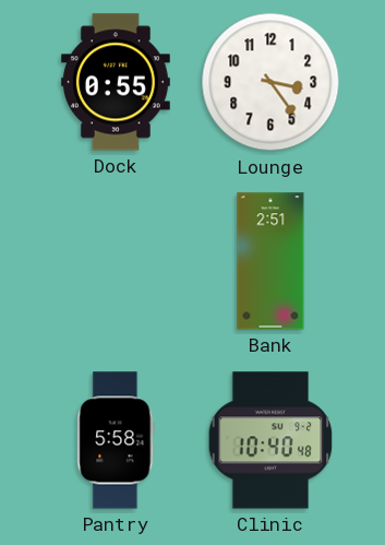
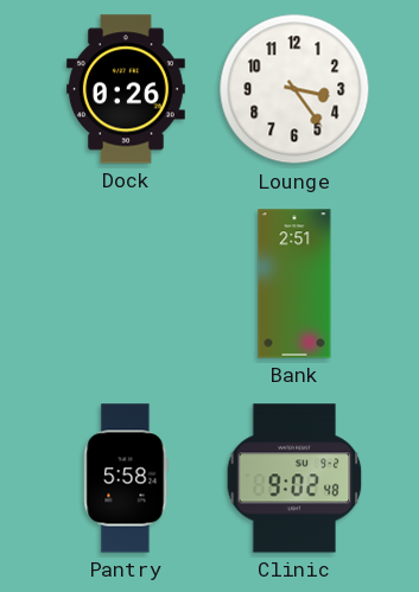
Dock: 0:55 -> 0:26
Clinic: 10:40 -> 9:02
